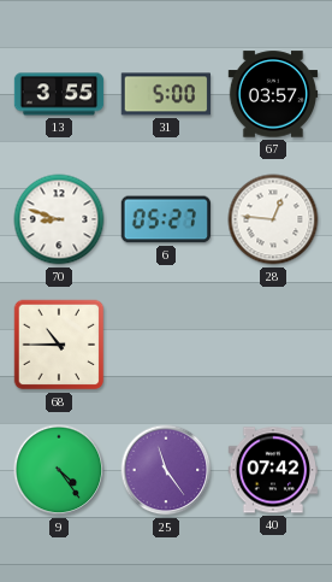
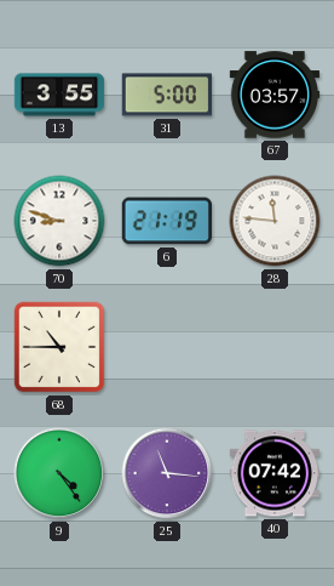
6: 05:27 -> 21:19
28: 12:46 -> 11:46
25: 11:24 -> 11:16
